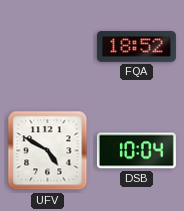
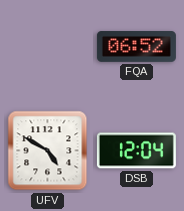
FQA: 18:52 -> 06:52
DSB: 10:04 -> 12:04
